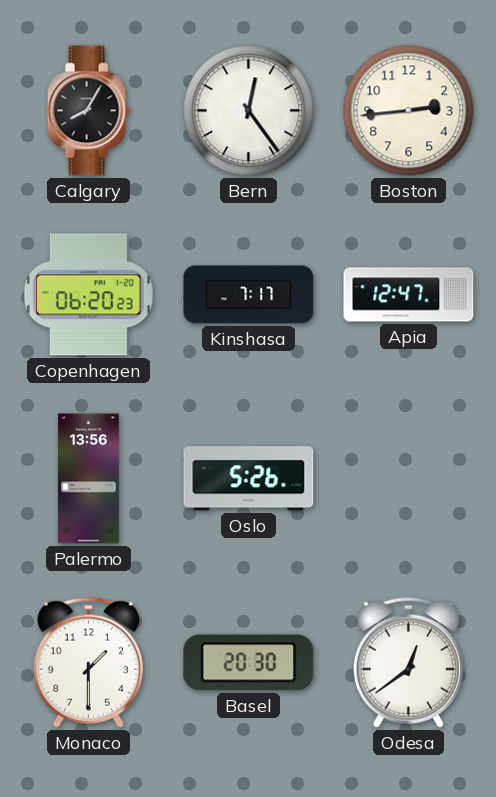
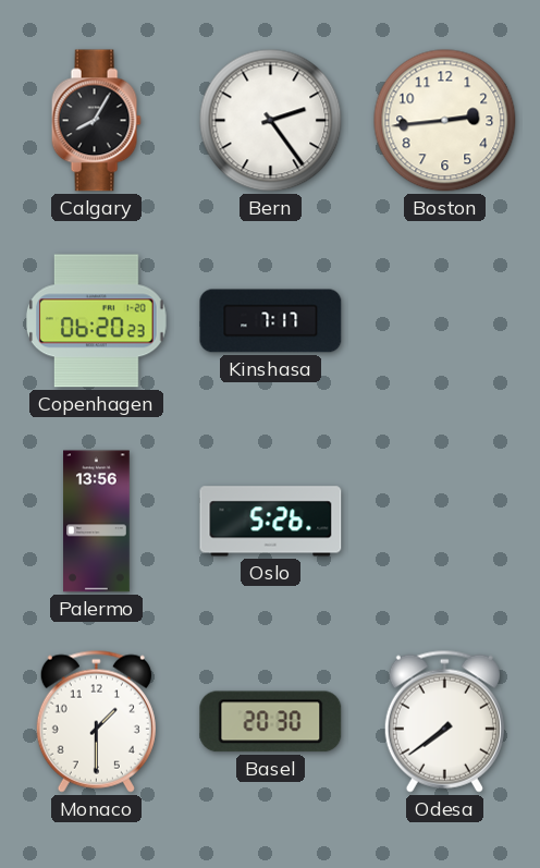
Bern: 12:24 -> 2:24
Apia: 12:47 -> none
Odesa: 12:39 -> 7:39
